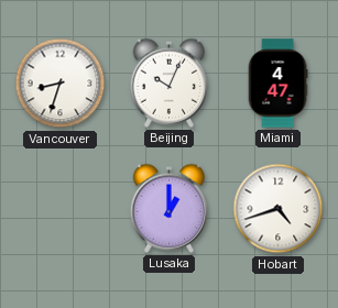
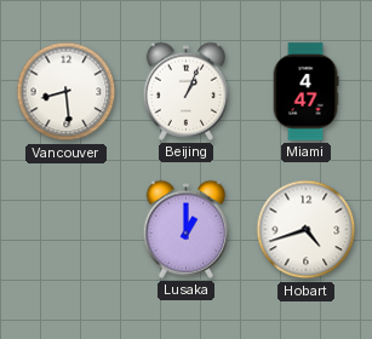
Vancouver: 8:33 -> 8:29
Beijing: 10:04 -> 1:04
